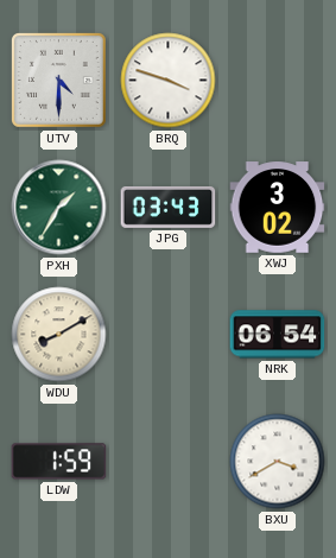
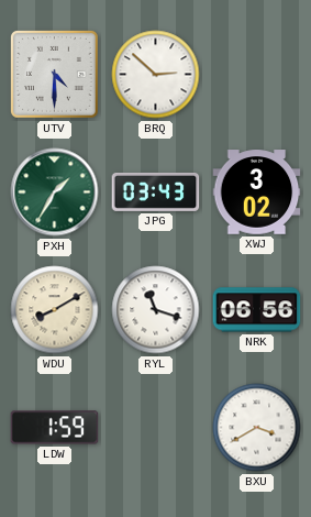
BRQ: 3:48 -> 2:52
RYL: none -> 11:18
NRK: 06:54 -> 06:56
